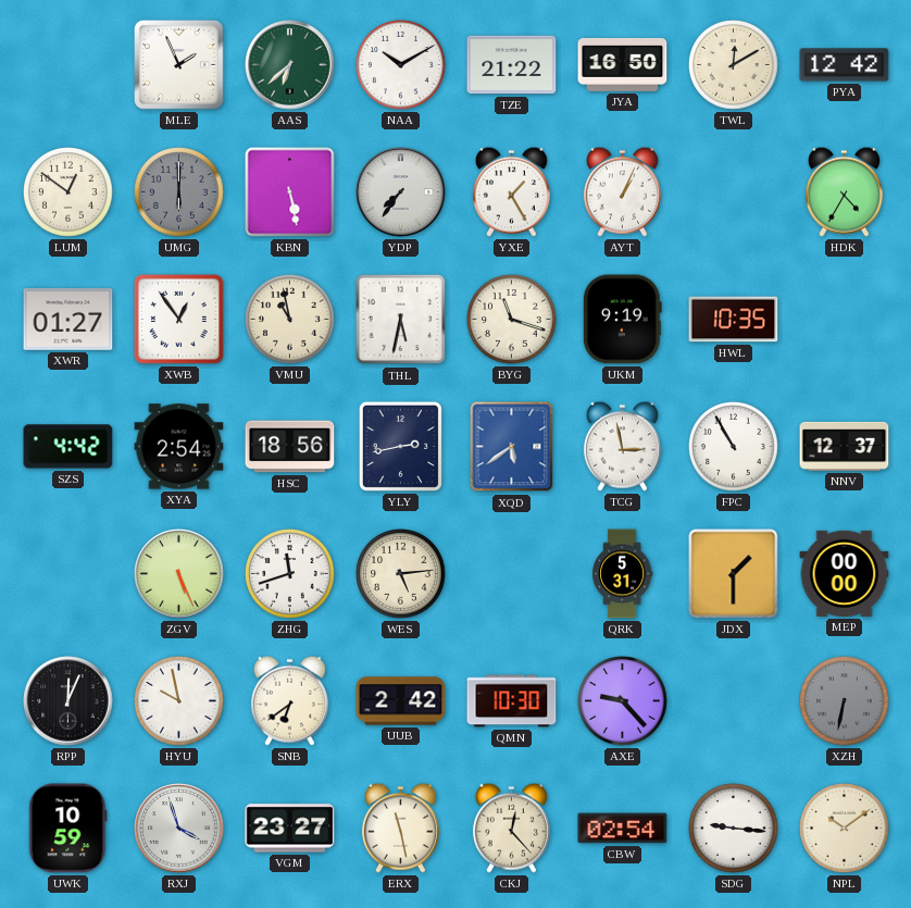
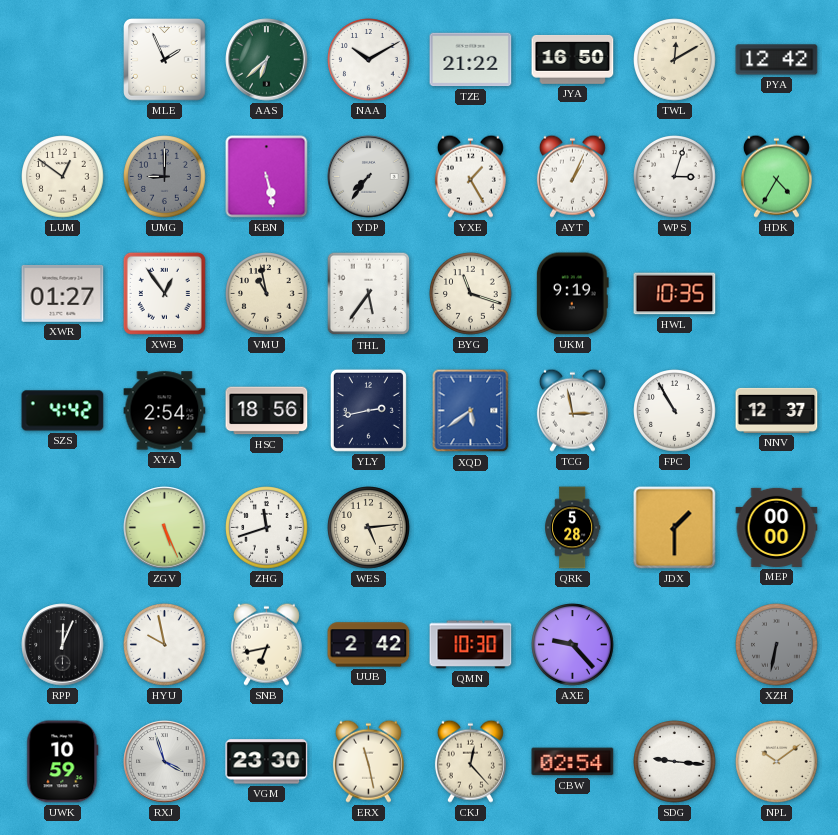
UMG: 6:00 -> 9:00
WPS: none -> 3:03
THL: 5:32 -> 5:36
QRK: 5:31 -> 5:28
SNB: 6:39 -> 6:43
VGM: 23:27 -> 23:30
